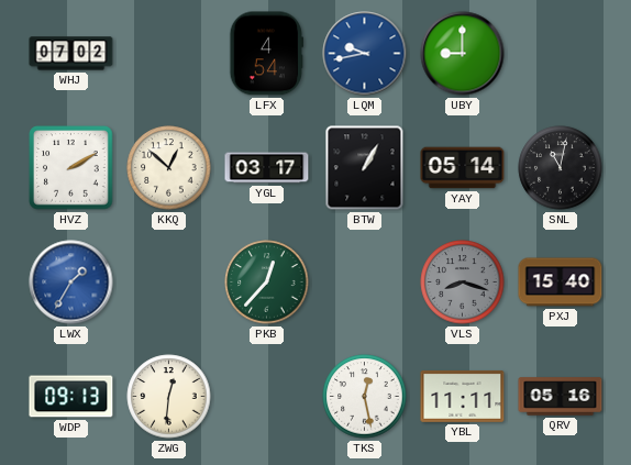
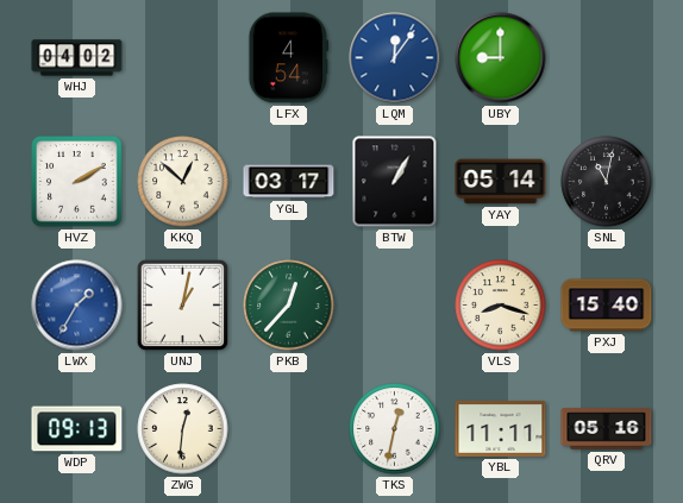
WHJ: 07:02 -> 04:02
LQM: 9:43 -> 12:06
UNJ: none -> 1:02
VLS dial: grey -> cream
TKS: 12:28 -> 12:32
